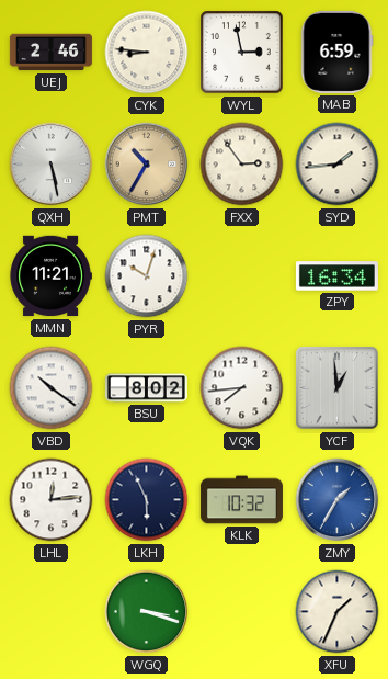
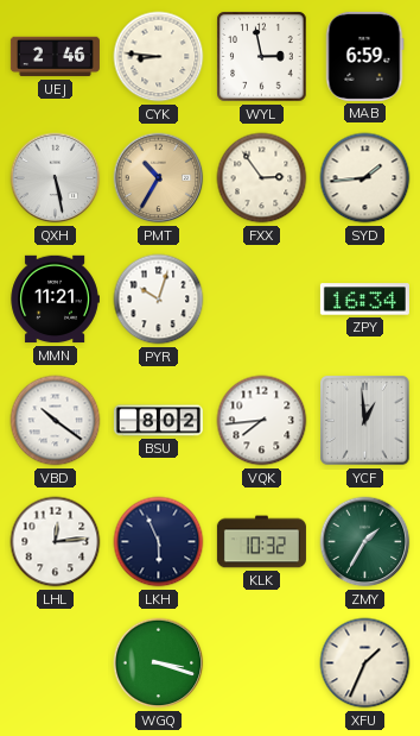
ZMY dial: blue -> green
